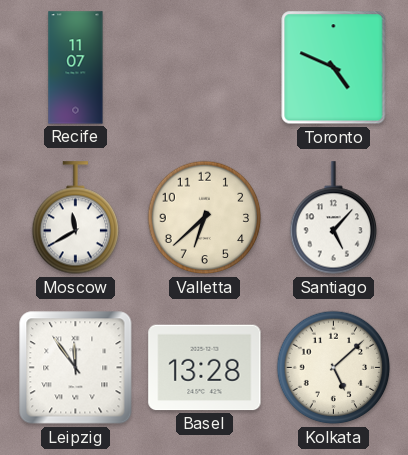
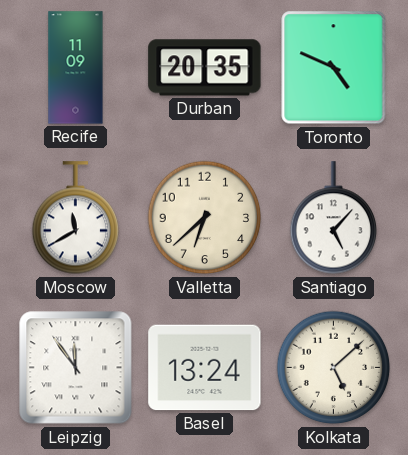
Recife: 11:07 -> 11:09
Durban: none -> 20:35
Basel: 13:28 -> 13:24
